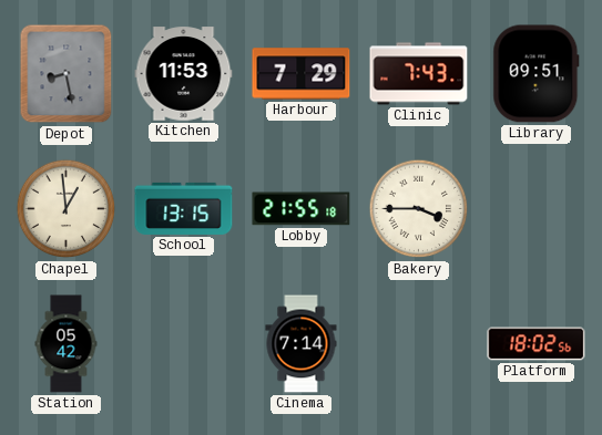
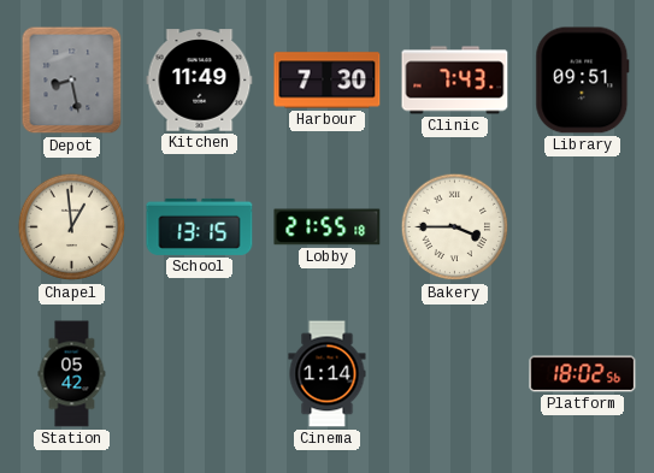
Kitchen: 11:53 -> 11:49
Harbour: 7:29 -> 7:30
Cinema: 7:14 -> 1:14
